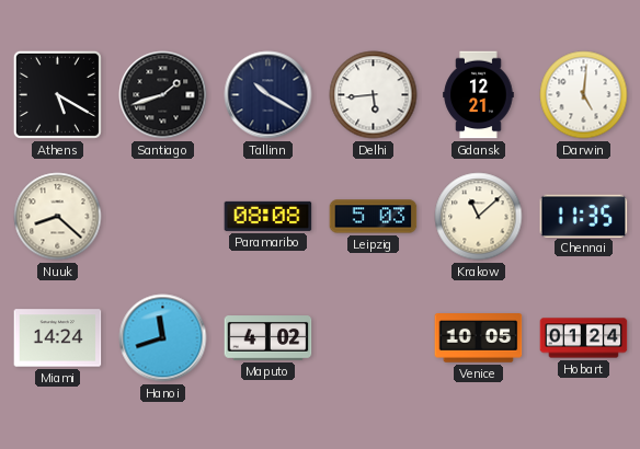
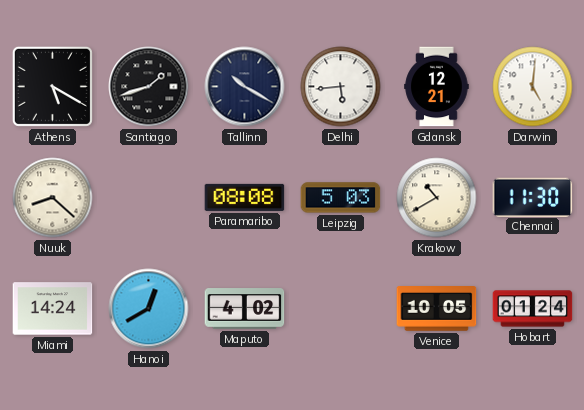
Krakow: 11:08 -> 10:40
Chennai: 11:35 -> 11:30
Hanoi: 11:42 -> 12:40
